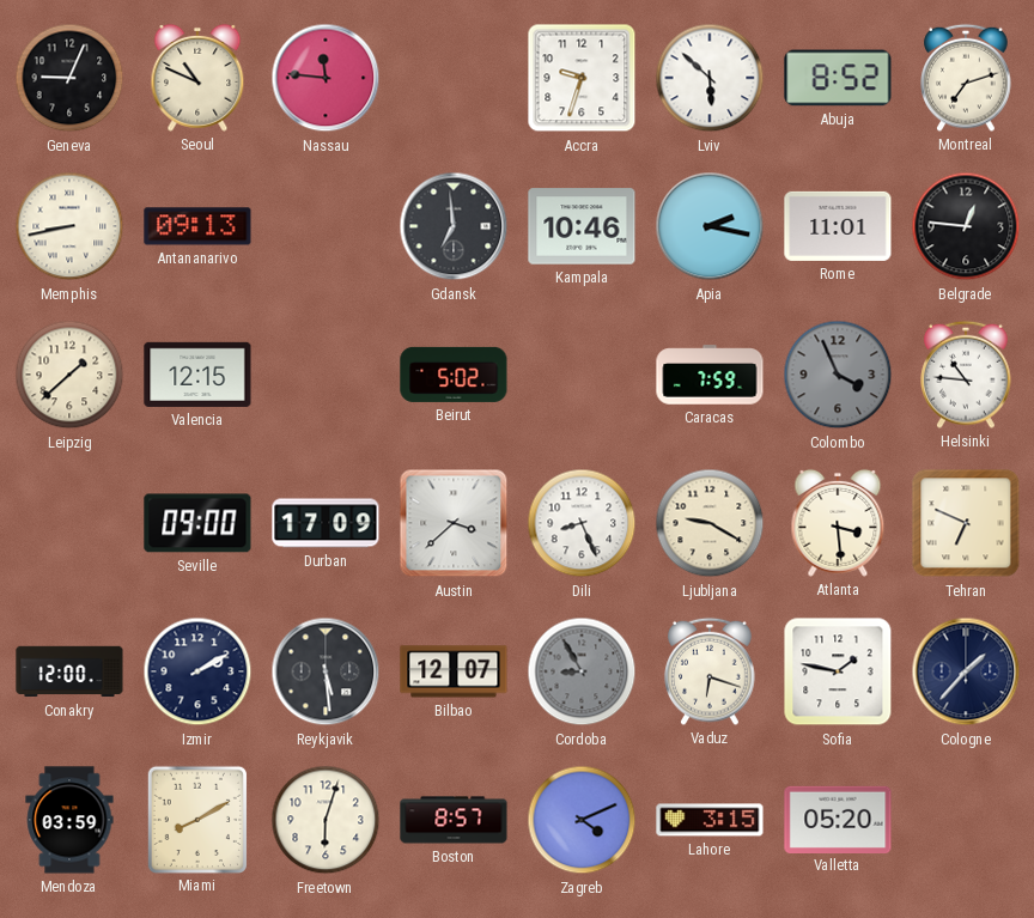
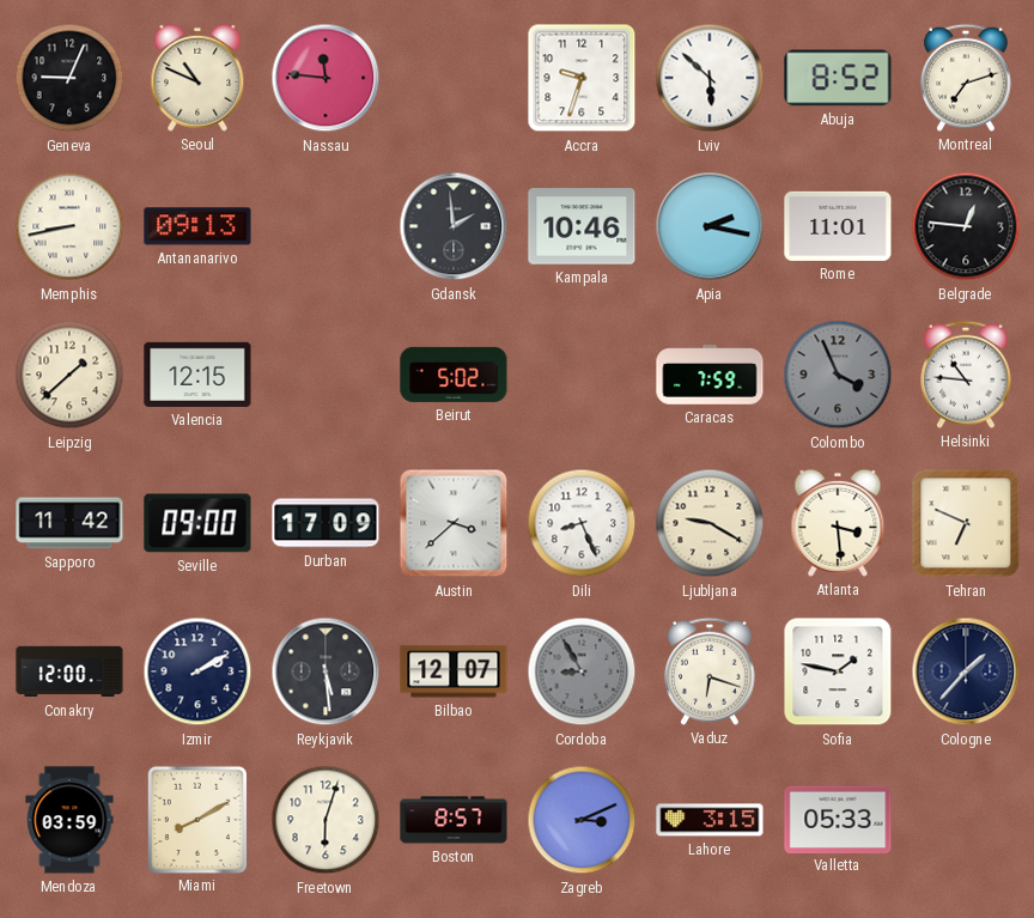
Gdansk: 6:59 -> 1:59
Sapporo: none -> 11:42
Zagreb: 4:11 -> 3:11
Valletta: 05:20 -> 05:33
